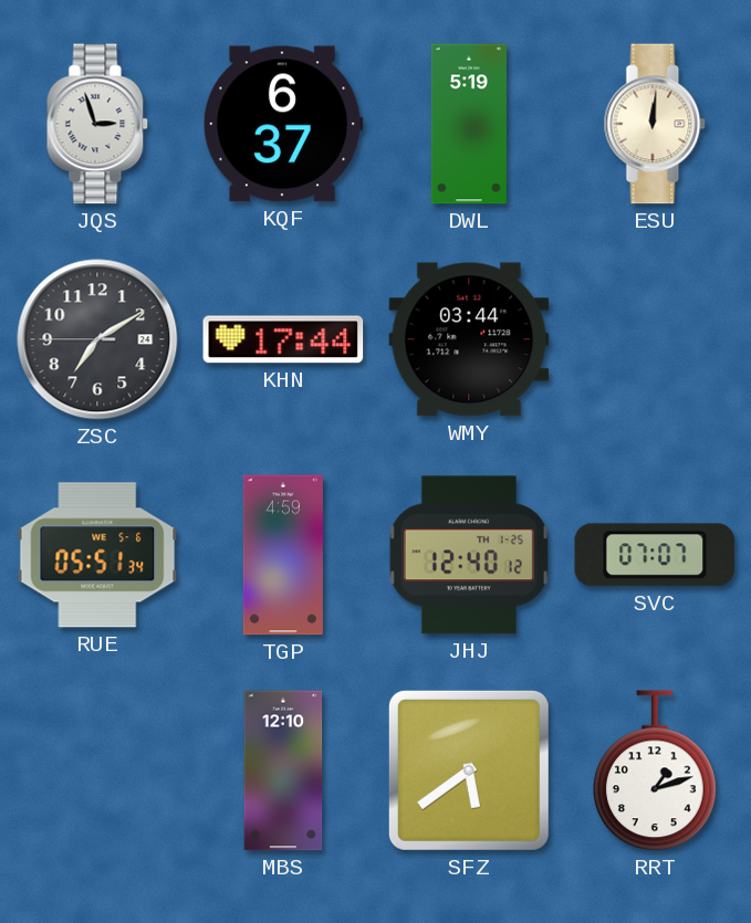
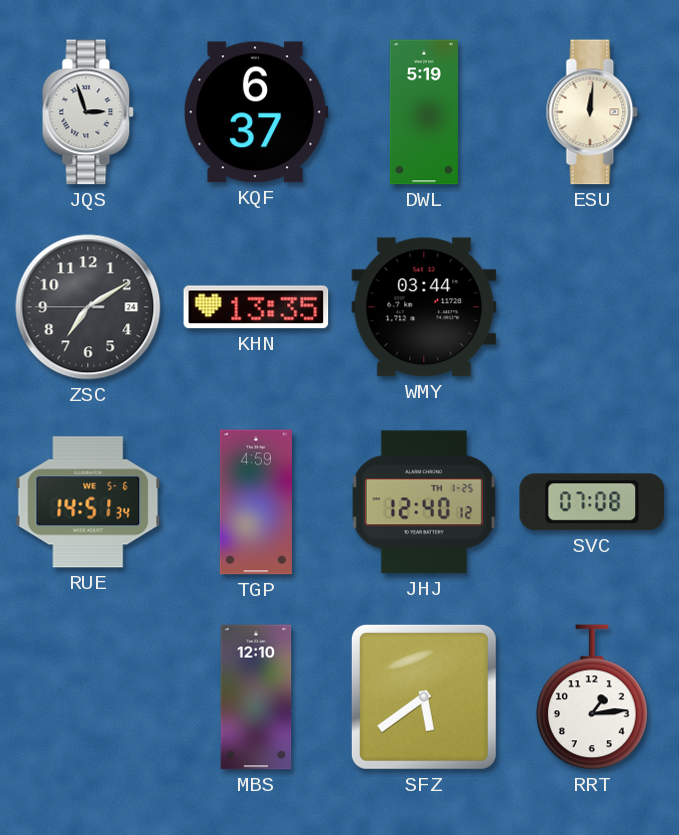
KHN: 17:44 -> 13:35
RUE: 05:51 -> 14:51
SVC: 07:07 -> 07:08
RRT: 1:12 -> 1:14
